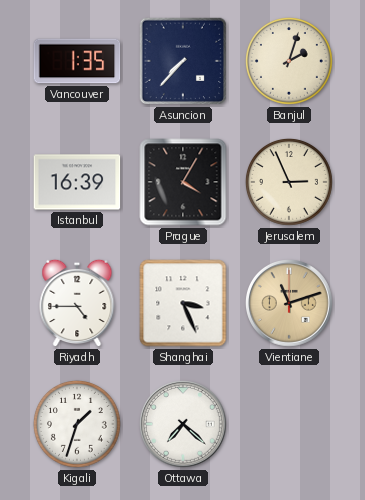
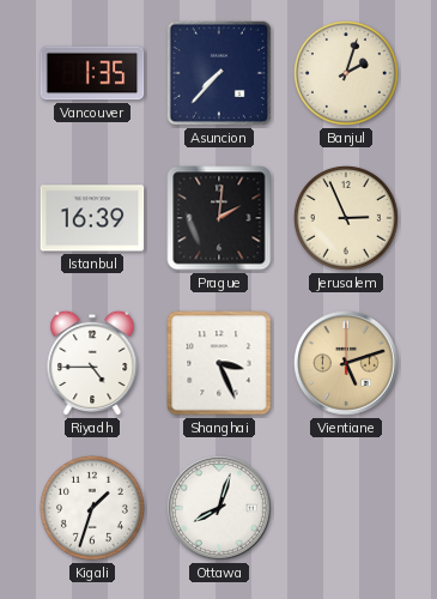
Prague: 4:05 -> 2:01
Vientiane: 11:12 -> 5:12
Ottawa: 7:22 -> 8:03
